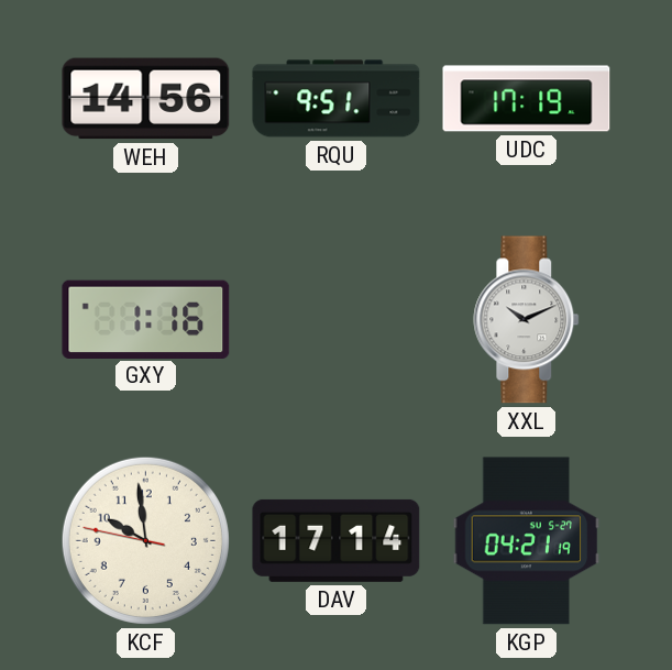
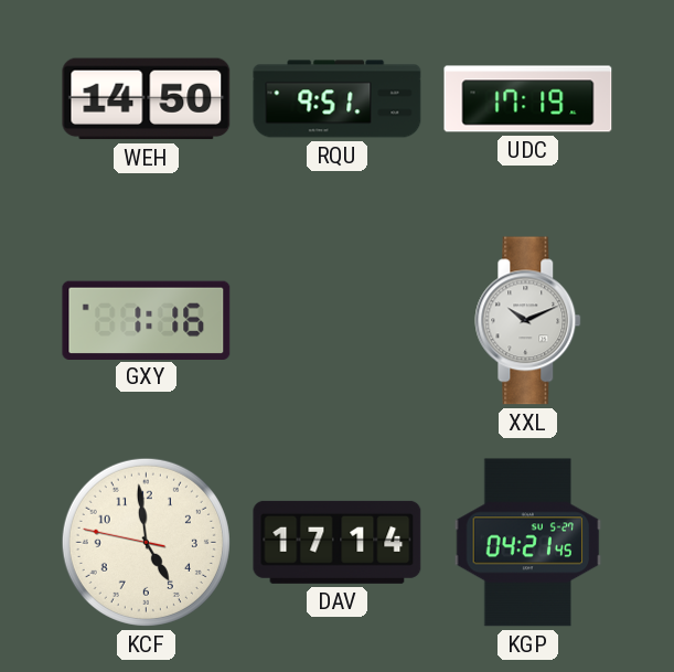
WEH: 14:56 -> 14:50
KCF: 9:58 -> 4:58
KGP: 04:21:19 -> 04:21:45
